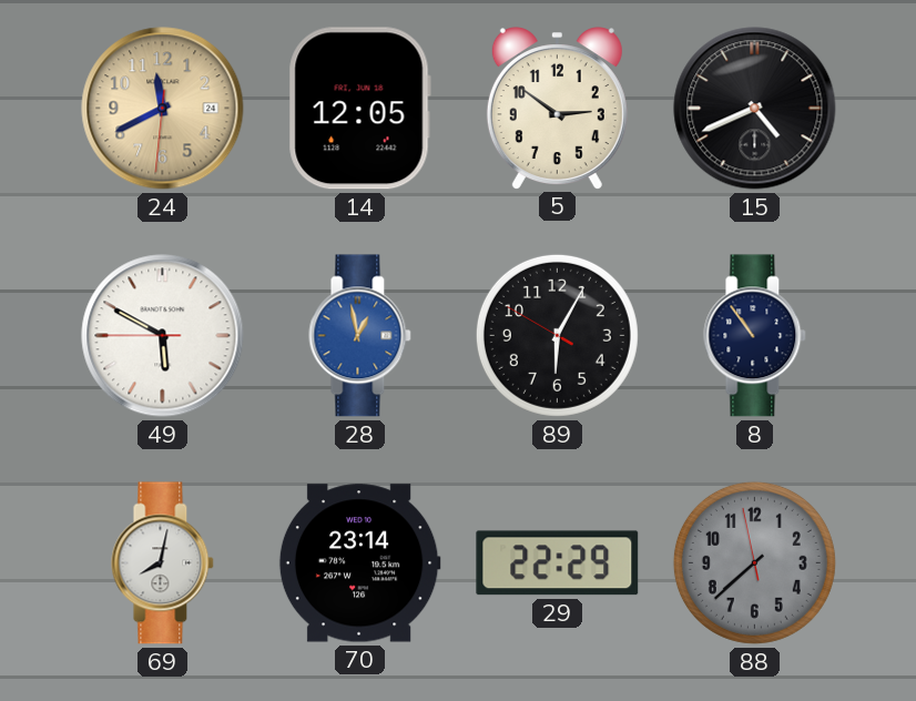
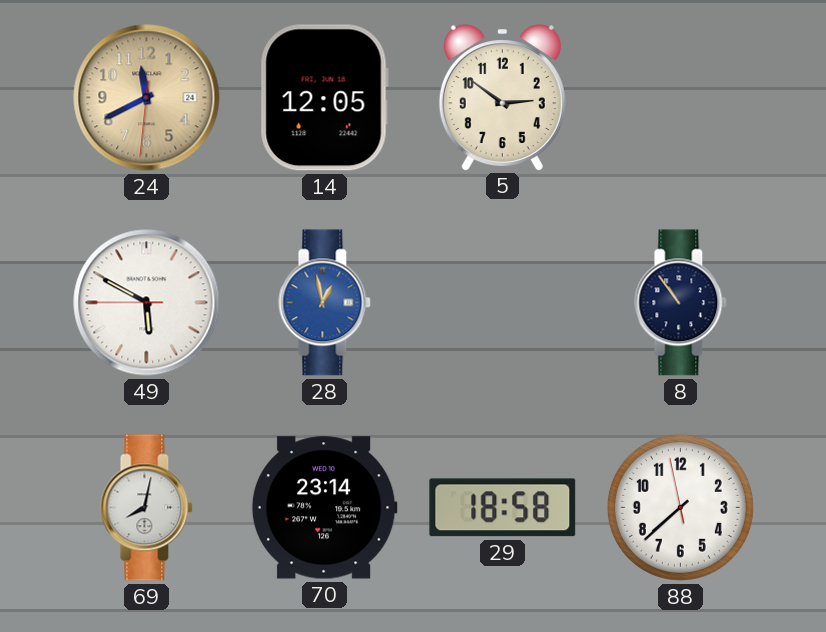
15: 4:41 -> none
89: 6:04 -> none
29: 22:29 -> 18:58
88 dial: grey -> white
